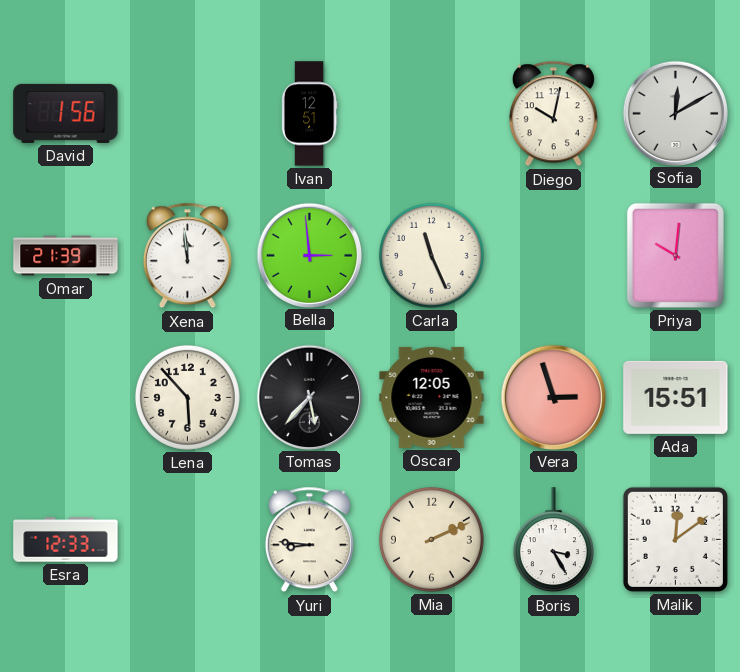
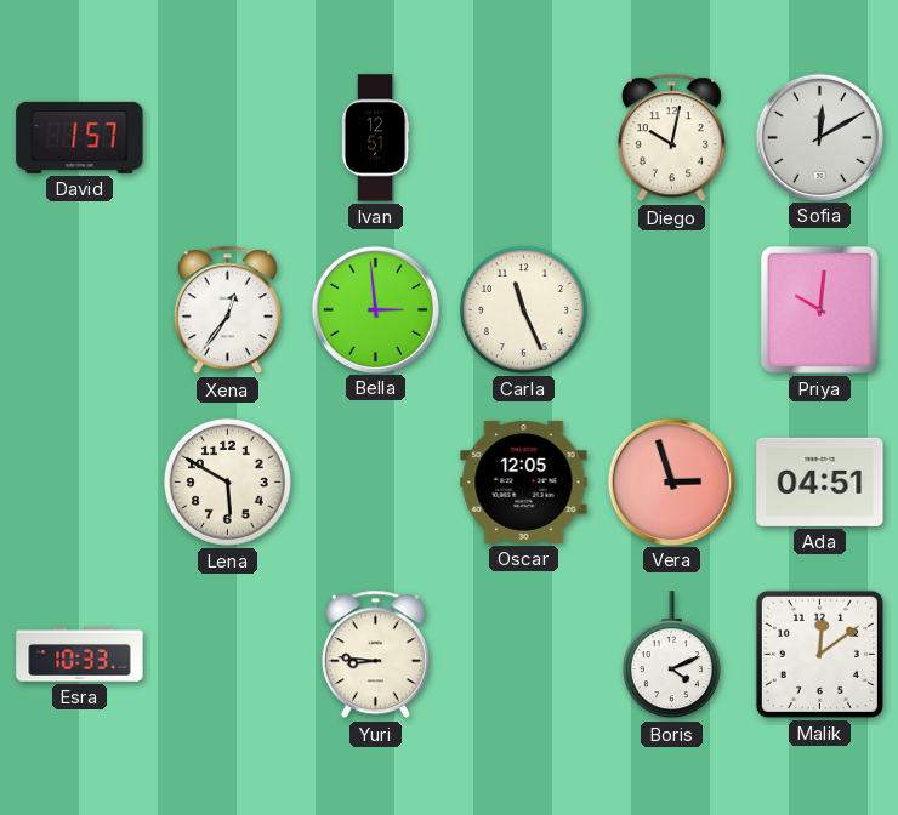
David: 1:56 -> 1:57
Omar: 21:39 -> none
Xena: 11:59 -> 12:36
Lena: 5:53 -> 5:50
Tomas: 5:37 -> none
Ada: 15:51 -> 04:51
Esra: 12:33 -> 10:33
Mia: 2:11 -> none
Boris: 3:25 -> 4:11
